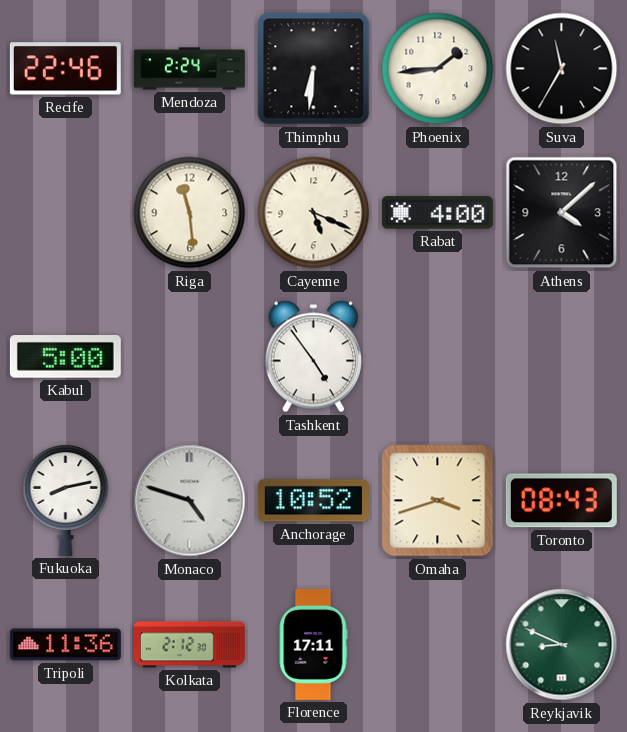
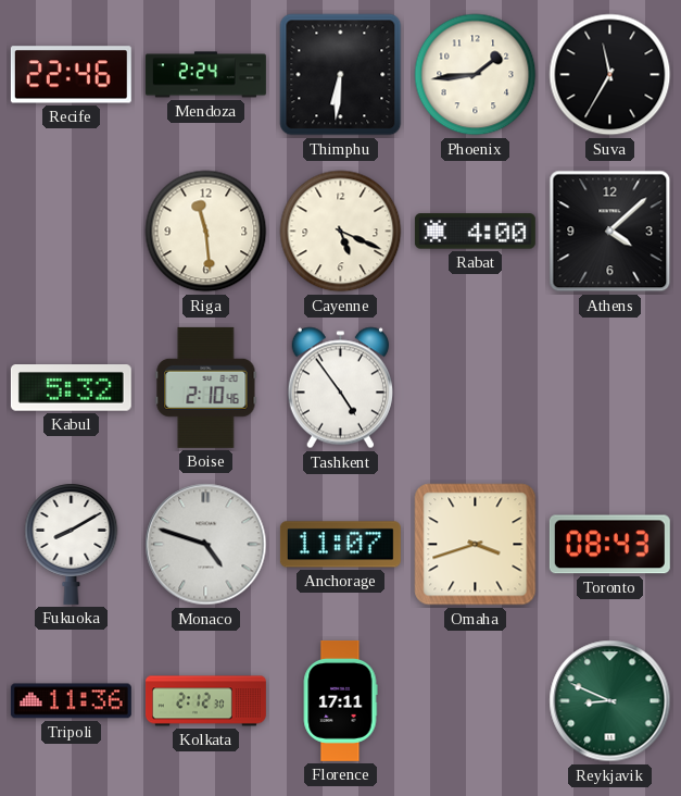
Kabul: 5:00 -> 5:32
Boise: none -> 2:10
Fukuoka: 8:13 -> 8:10
Anchorage: 10:52 -> 11:07
